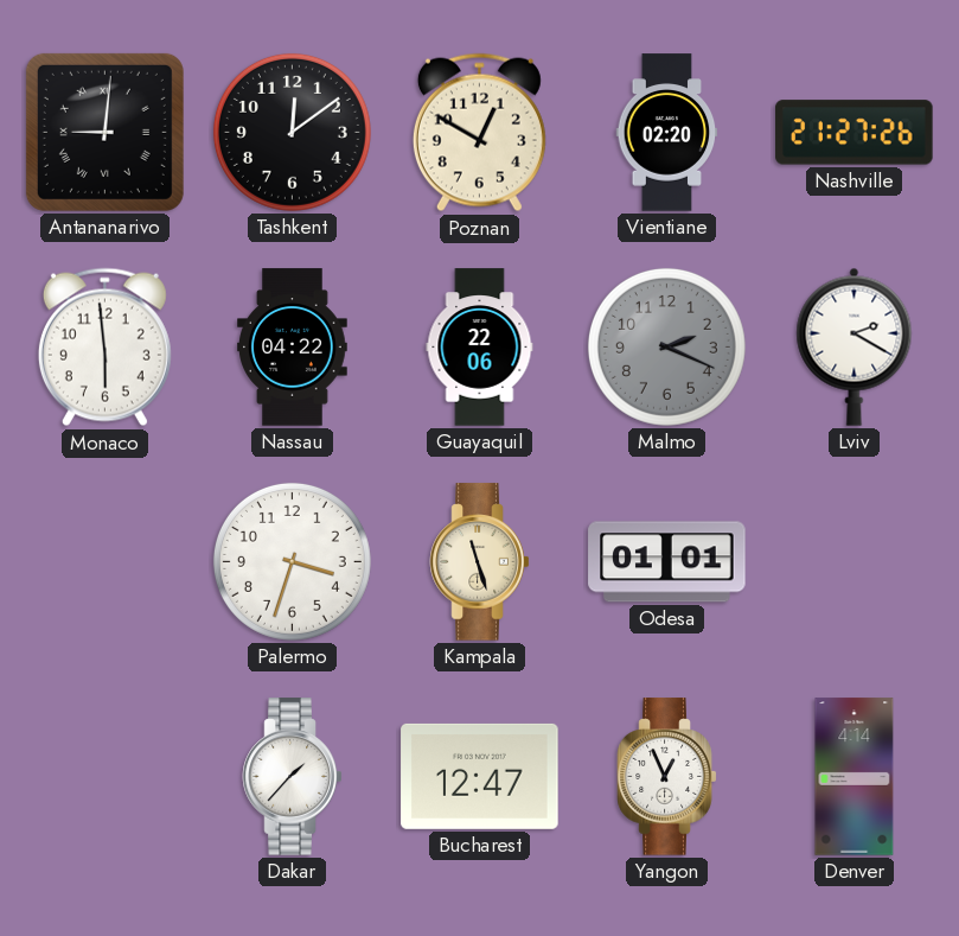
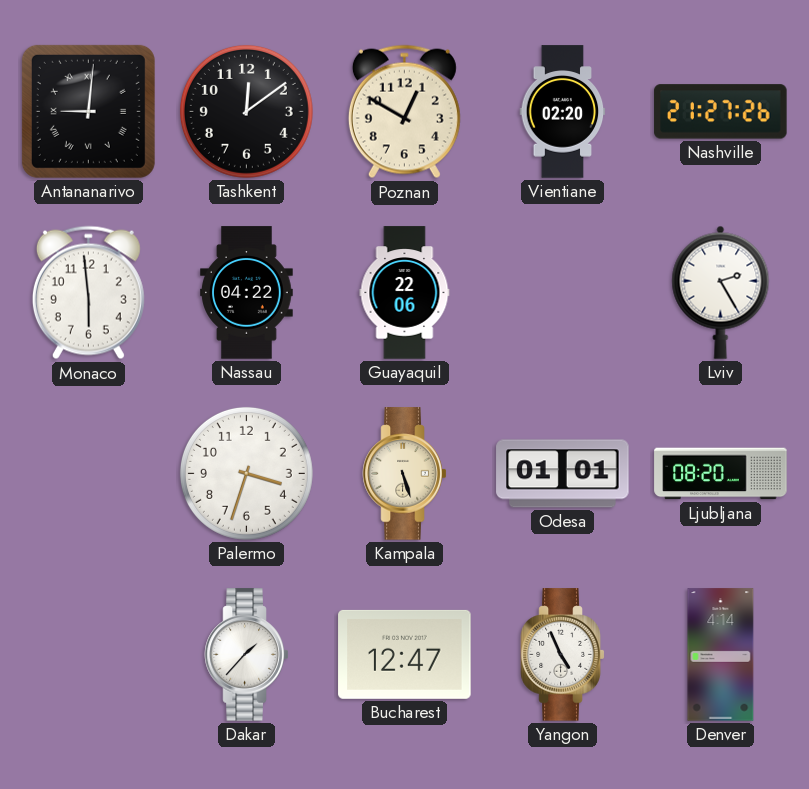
Malmo: 2:19 -> none
Lviv: 2:20 -> 2:25
Kampala: 11:27 -> 5:27
Ljubljana: none -> 08:20
Yangon: 12:56 -> 4:56
